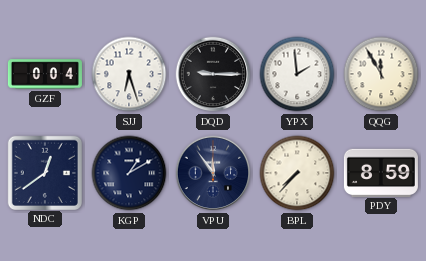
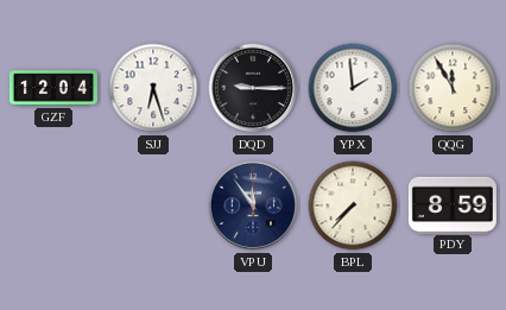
GZF: 0:04 -> 12:04
NDC: 12:39 -> none
KGP: 1:10 -> none
